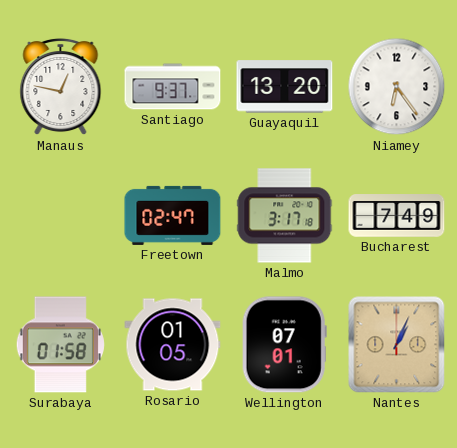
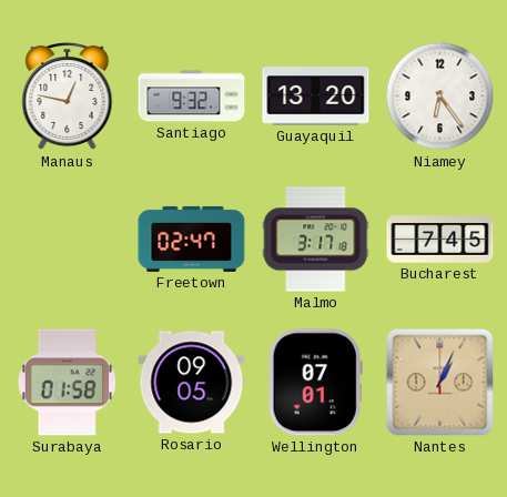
Santiago: 9:37 -> 9:32
Bucharest: 7:49 -> 7:45
Rosario: 01:05 -> 09:05
